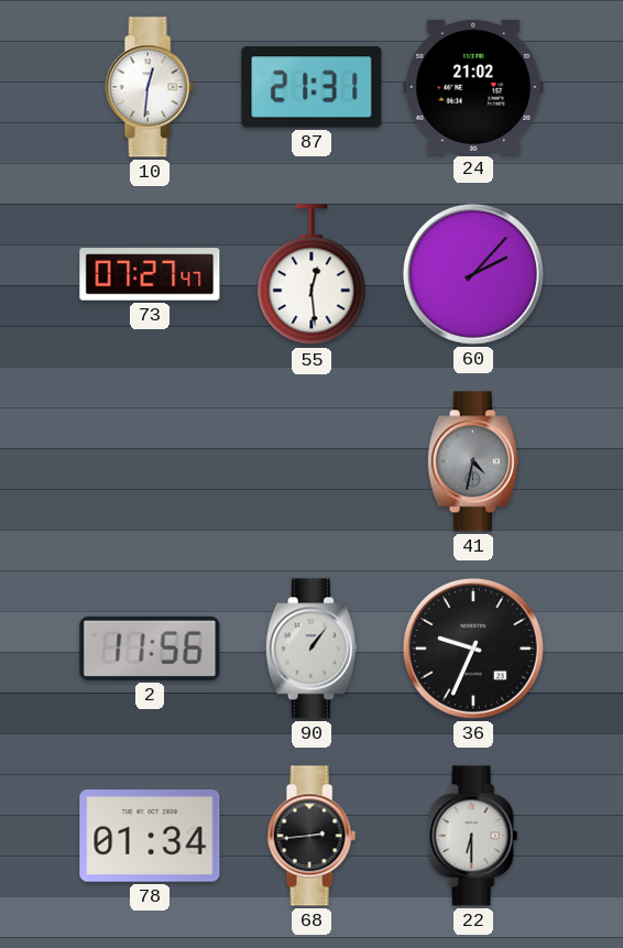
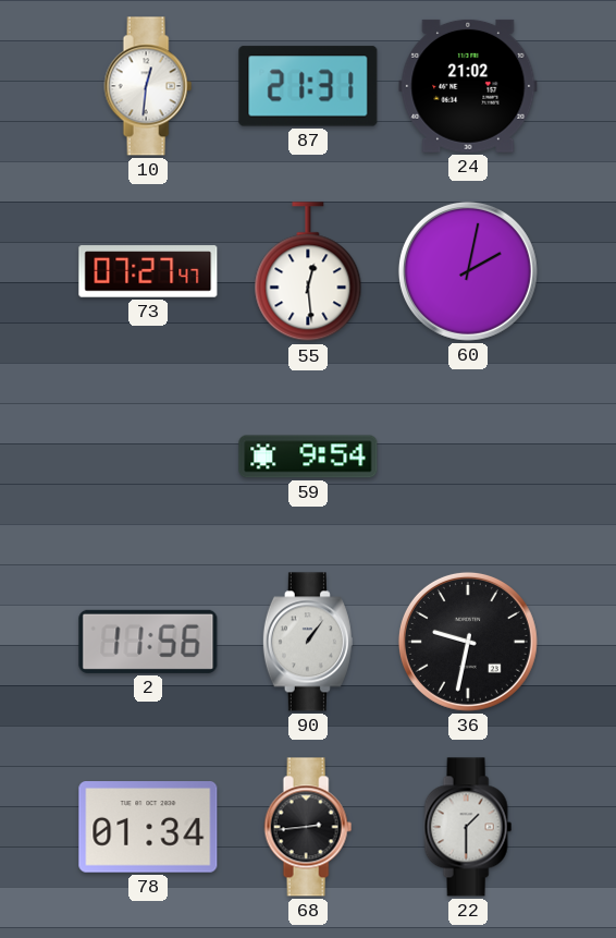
60: 2:07 -> 2:02
59: none -> 9:54
41: 4:32 -> none
36: 9:34 -> 9:32
22: 6:30 -> 1:30
